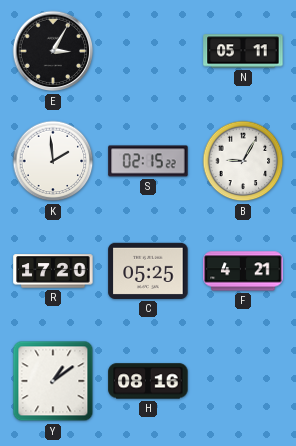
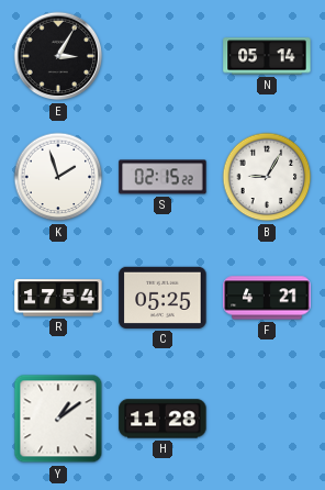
N: 05:11 -> 05:14
K: 1:59 -> 1:57
R: 17:20 -> 17:54
H: 08:16 -> 11:28
